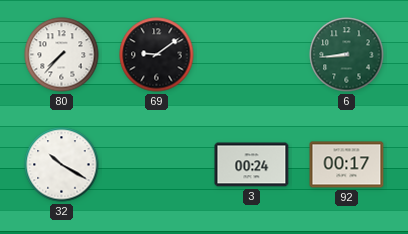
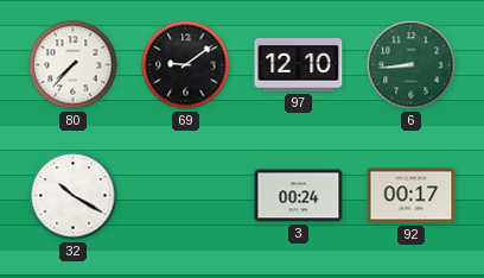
97: none -> 12:10
